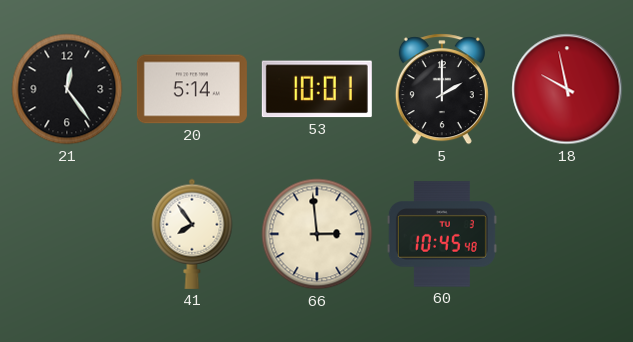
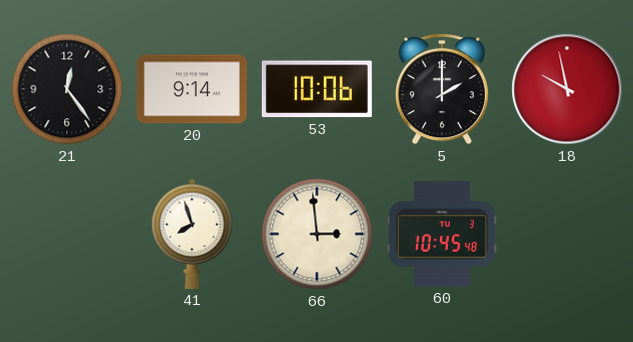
20: 5:14 -> 9:14
53: 10:01 -> 10:06
41: 7:54 -> 7:57
